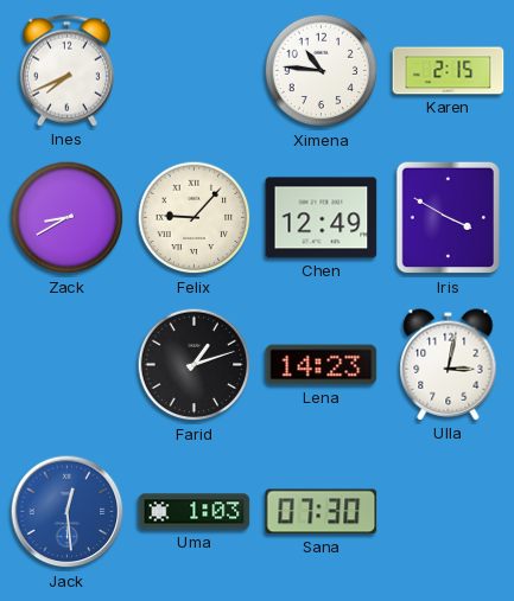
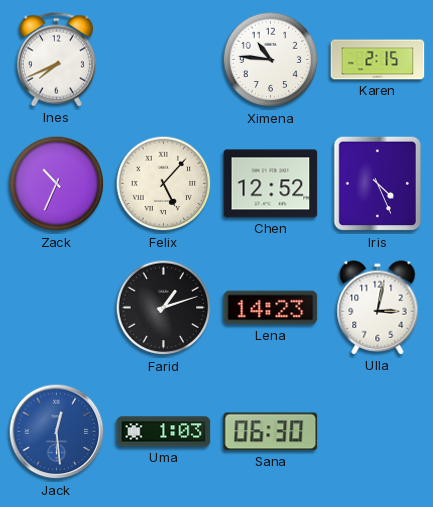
Zack: 8:40 -> 10:34
Felix: 9:07 -> 5:07
Chen: 12:49 -> 12:52
Iris: 3:50 -> 4:26
Sana: 07:30 -> 06:30
